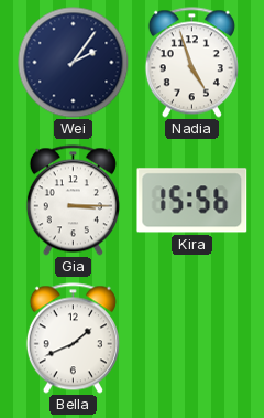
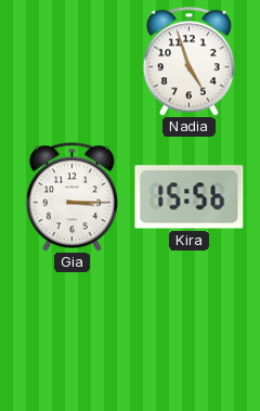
Wei: 2:06 -> none
Bella: 1:41 -> none
